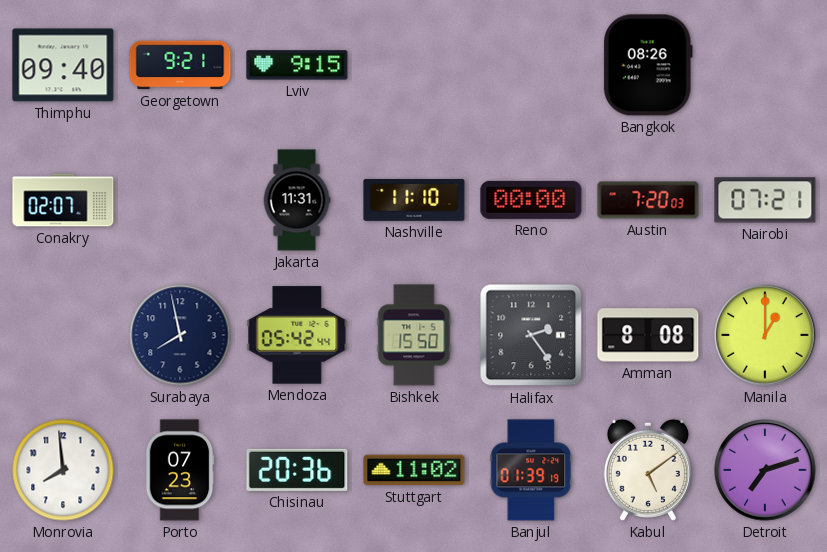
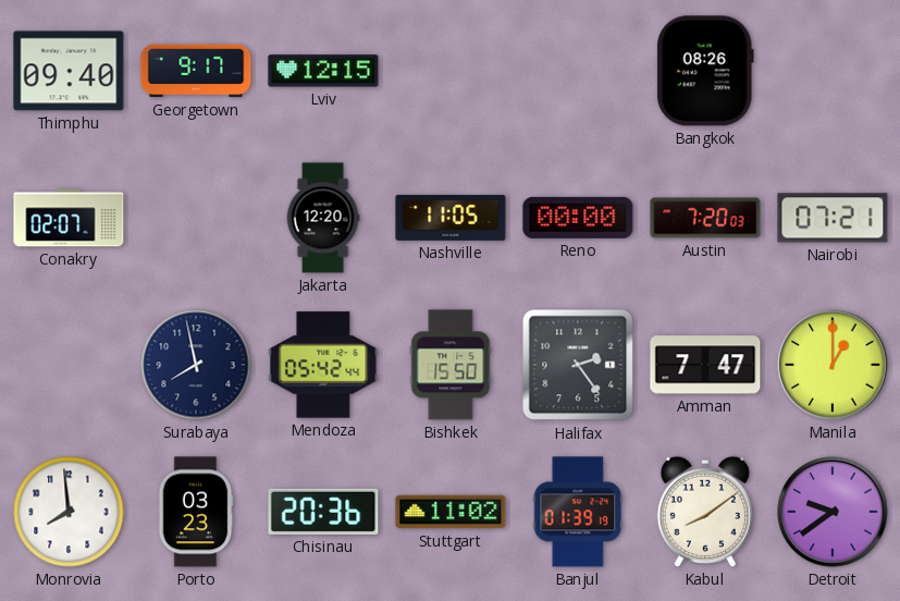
Georgetown: 9:21 -> 9:17
Lviv: 9:15 -> 12:15
Jakarta: 11:31 -> 12:20
Nashville: 11:10 -> 11:05
Amman: 8:08 -> 7:47
Porto: 07:23 -> 03:23
Kabul: 5:09 -> 8:09
Detroit: 7:12 -> 9:39
